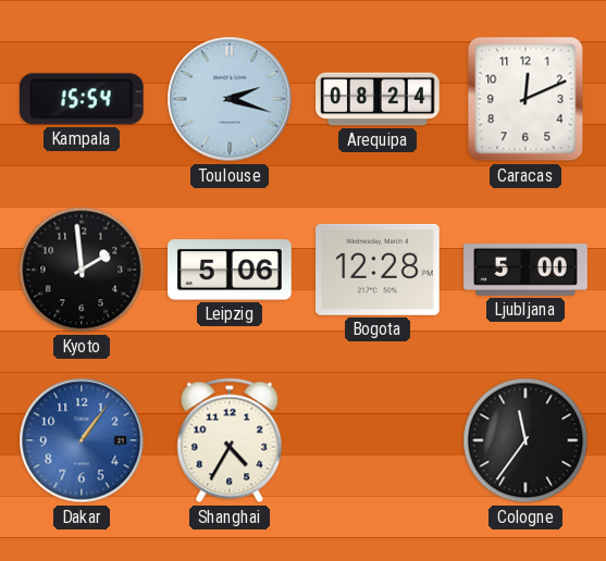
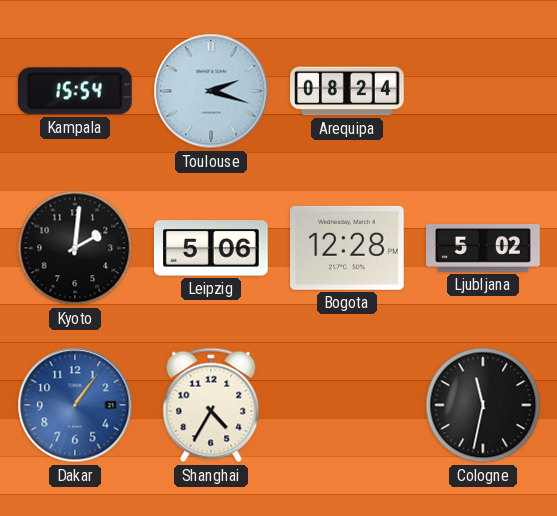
Caracas: 12:11 -> none
Kyoto: 1:59 -> 2:01
Ljubljana: 5:00 -> 5:02
Cologne: 11:36 -> 11:32
